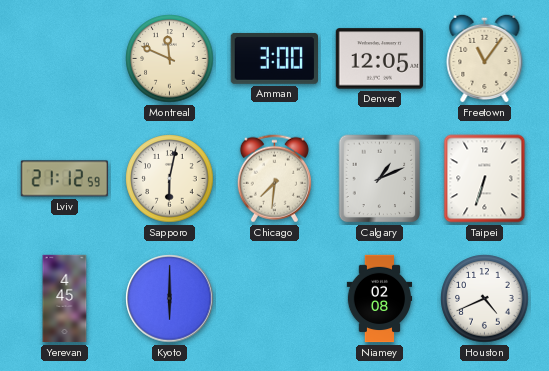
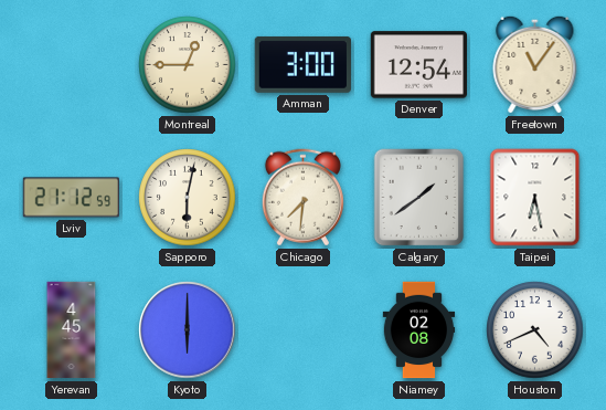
Montreal: 11:49 -> 12:45
Denver: 12:05 -> 12:54
Calgary: 1:11 -> 1:39
Taipei: 6:33 -> 6:28
